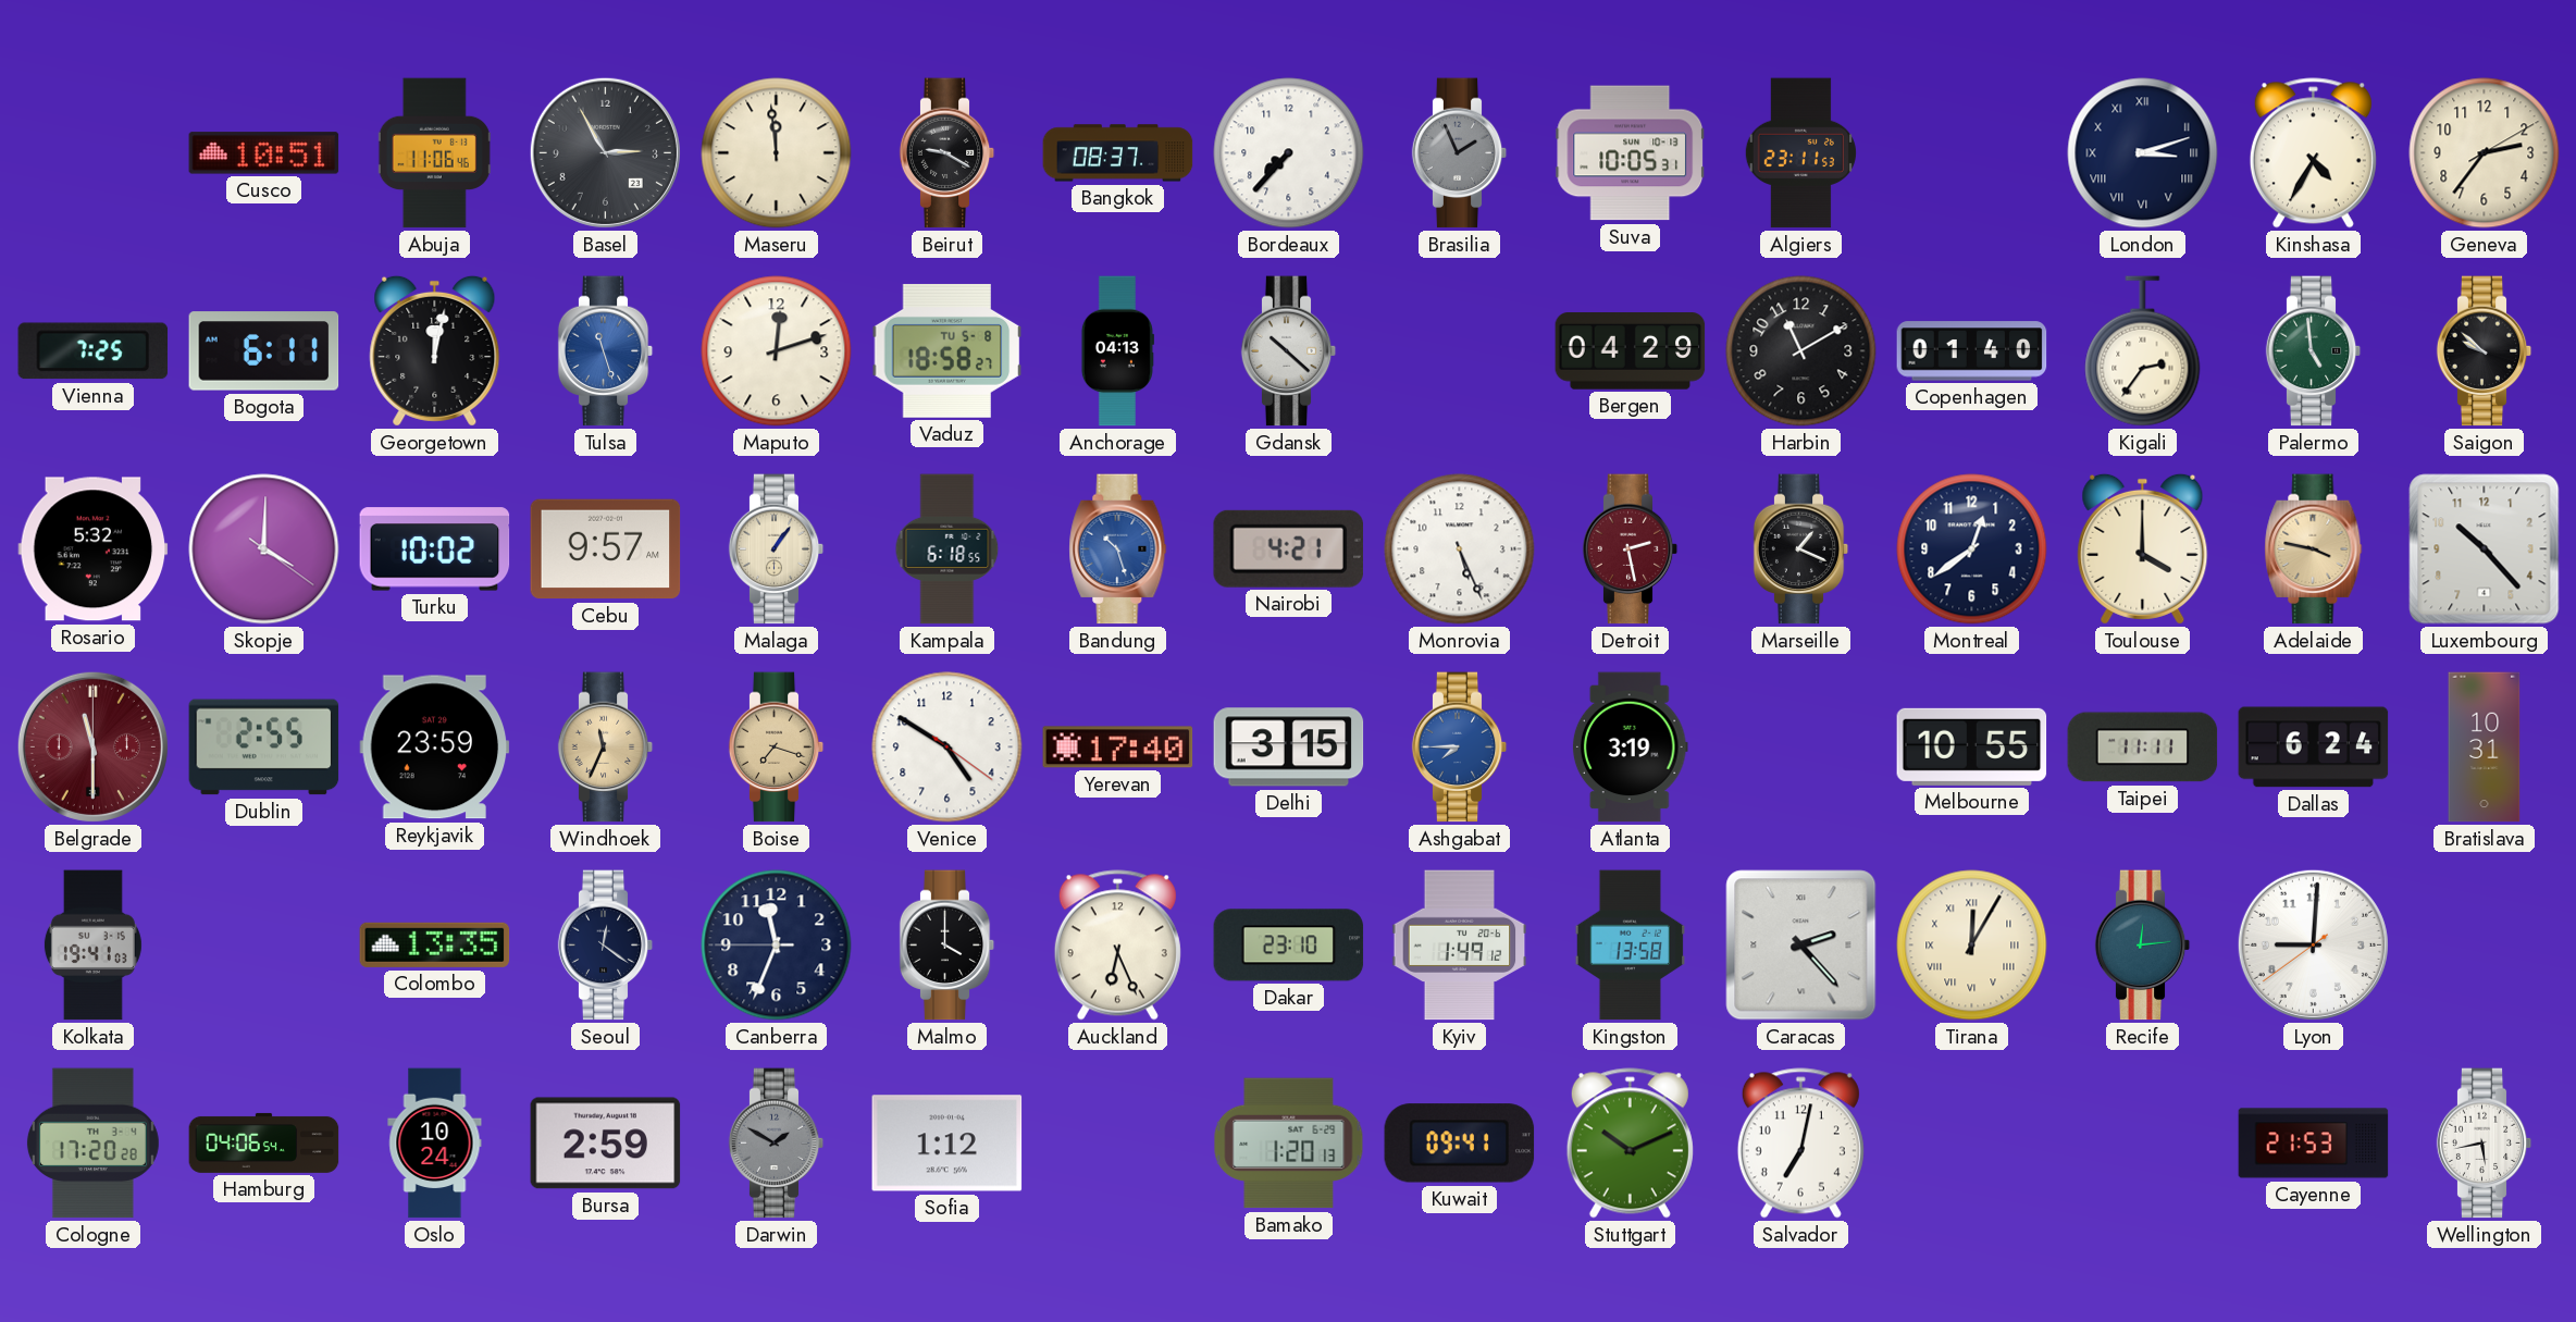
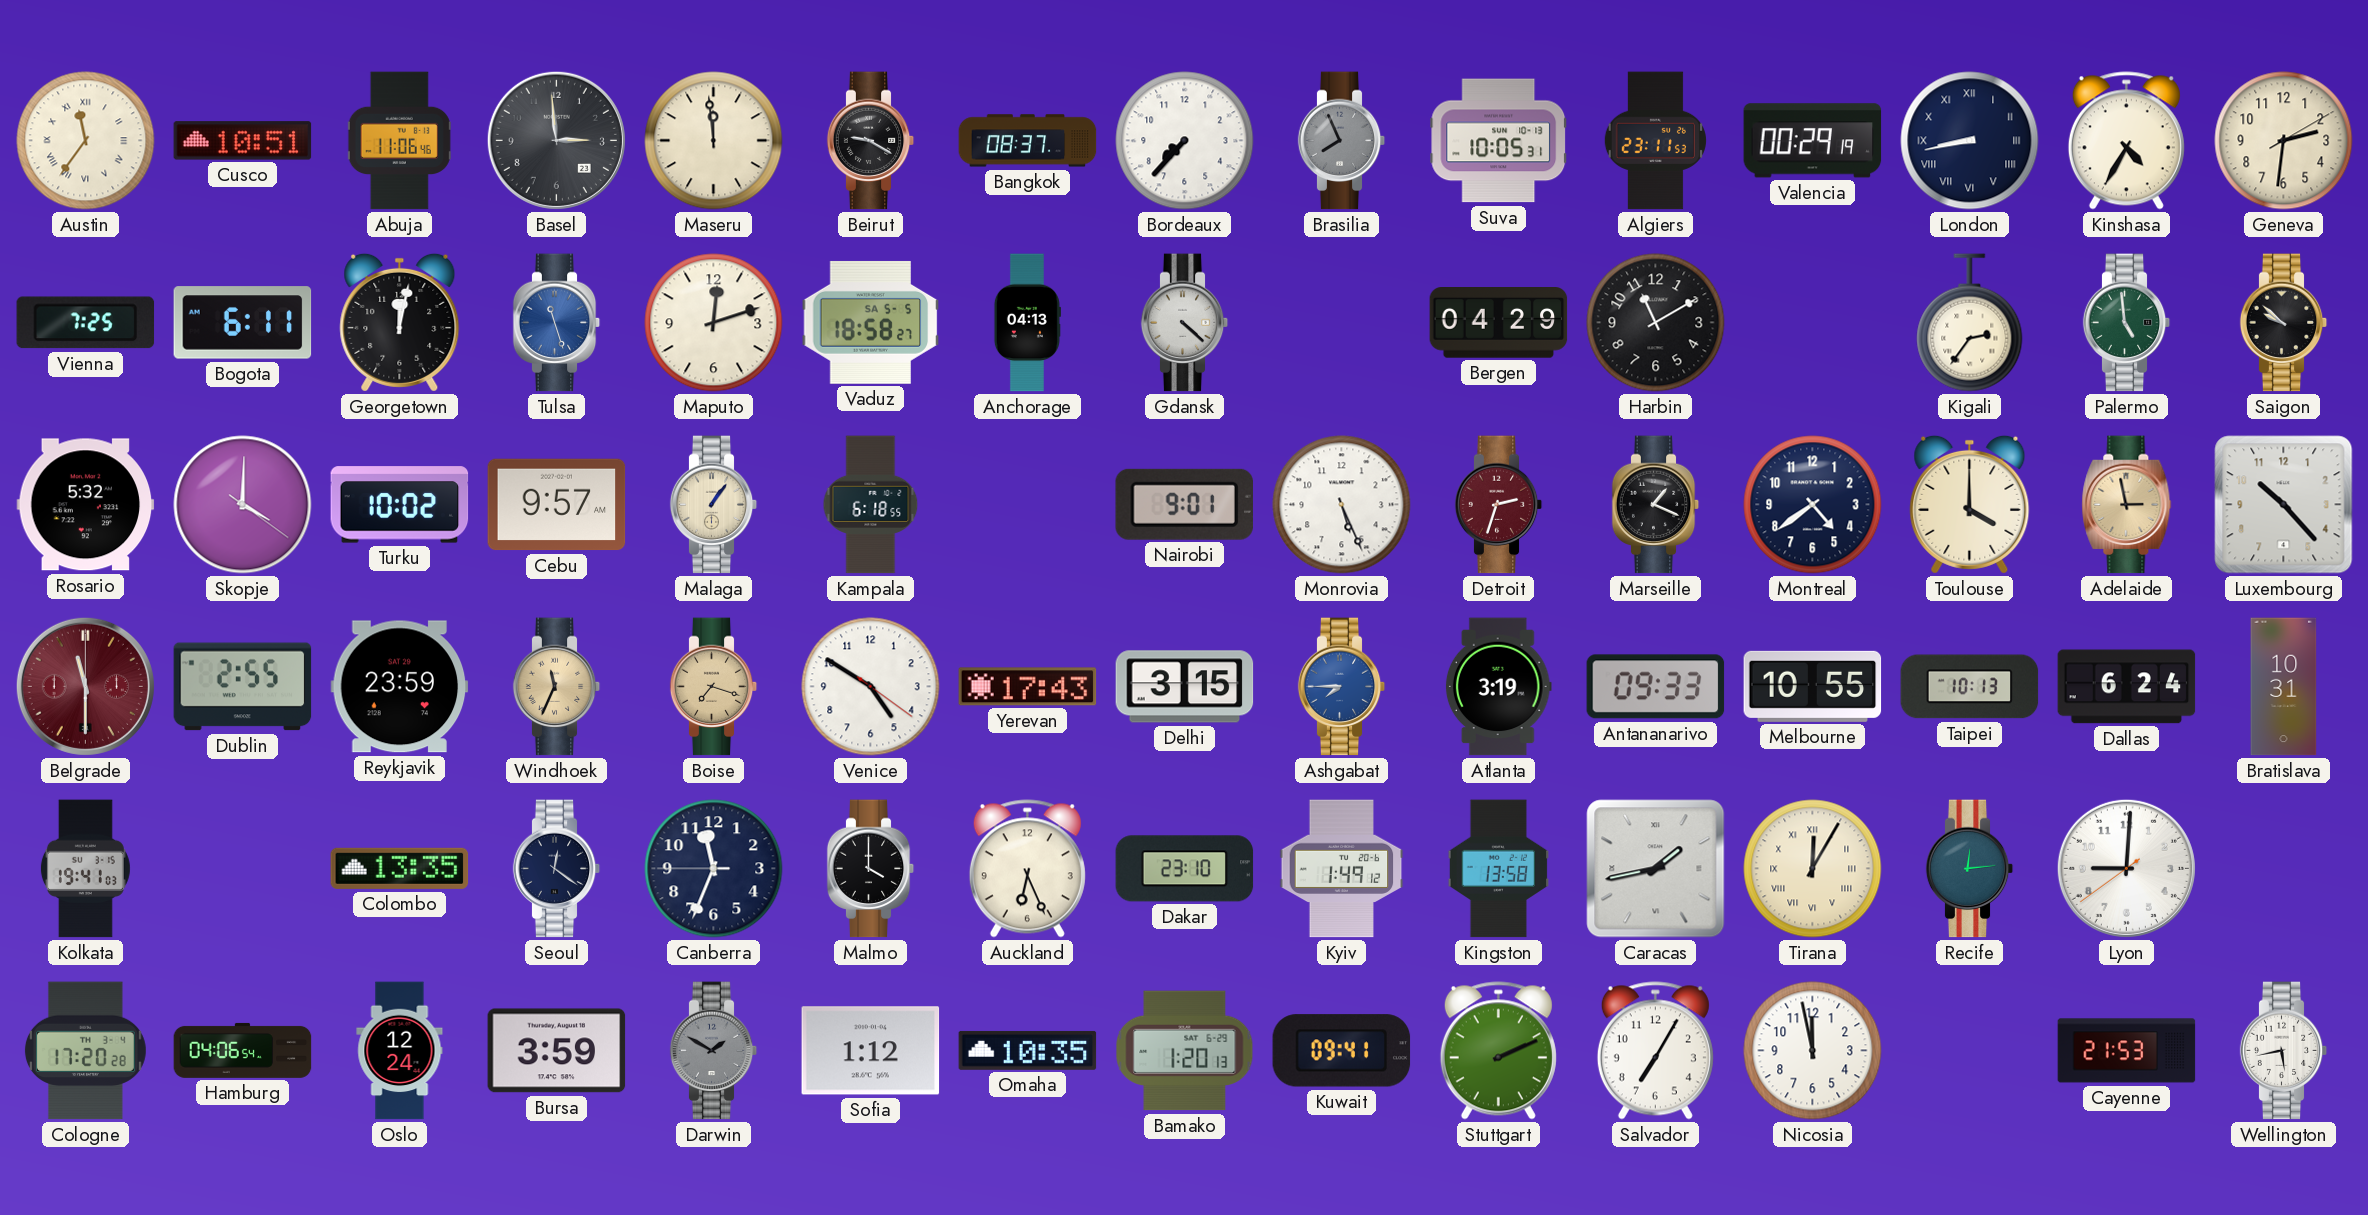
Austin: none -> 11:36
Basel: 2:55 -> 2:59
Brasilia: 1:56 -> 7:56
Valencia: none -> 00:29
London: 3:12 -> 8:43
Geneva: 2:36 -> 2:31
Vaduz date: TU 5-8 -> SA 5-5
Gdansk: 10:22 -> 4:22
Copenhagen: 01:40 -> none
Bandung: 10:27 -> none
Nairobi: 4:21 -> 9:01
Detroit: 2:28 -> 2:33
Montreal: 12:39 -> 4:39
Adelaide: 3:47 -> 2:58
Yerevan: 17:40 -> 17:43
Antananarivo: none -> 09:33
Taipei: 11:11 -> 10:13
Caracas: 2:23 -> 1:43
Oslo: 10:24 -> 12:24
Bursa: 2:59 -> 3:59
Omaha: none -> 10:35
Stuttgart: 10:11 -> 2:11
Salvador: 7:02 -> 7:05
Nicosia: none -> 11:58
